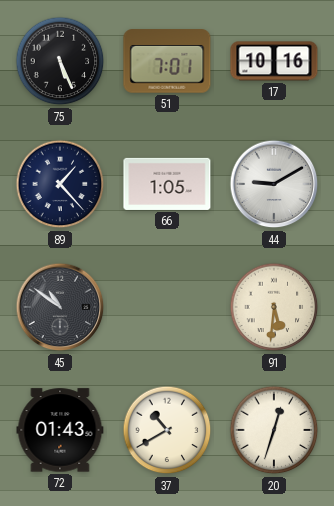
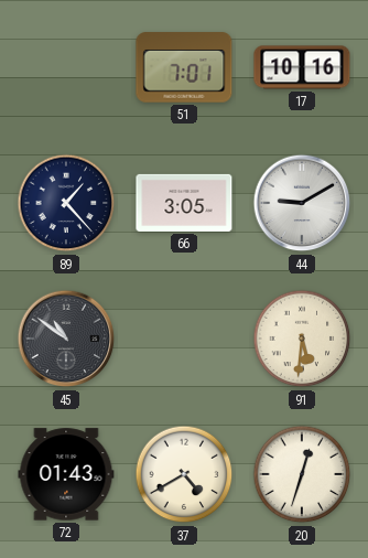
75: 5:26 -> none
66: 1:05 -> 3:05
37: 10:40 -> 4:40
